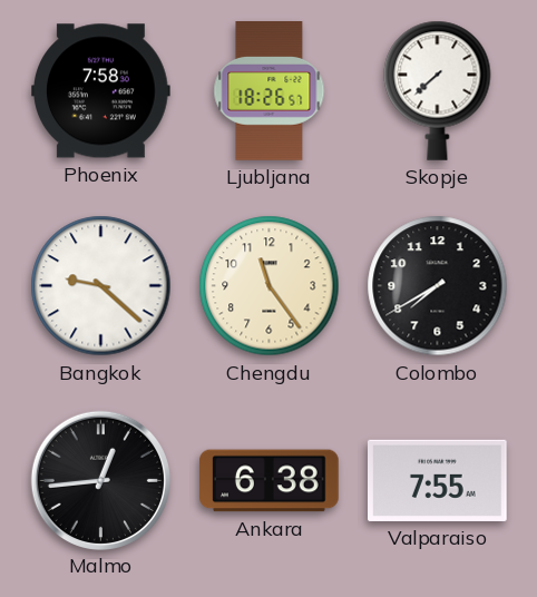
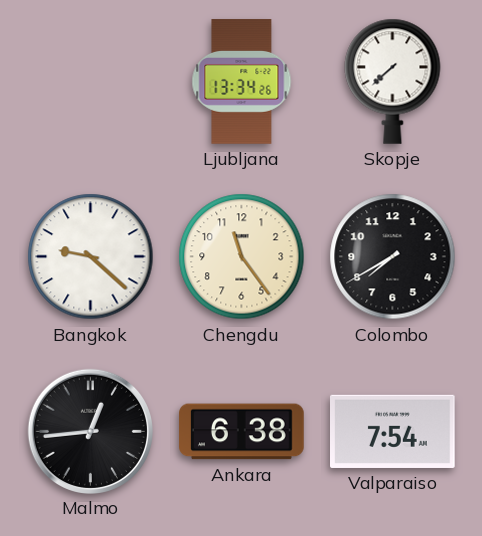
Phoenix: 7:58 -> none
Ljubljana: 18:26 -> 13:34
Valparaiso: 7:55 -> 7:54
